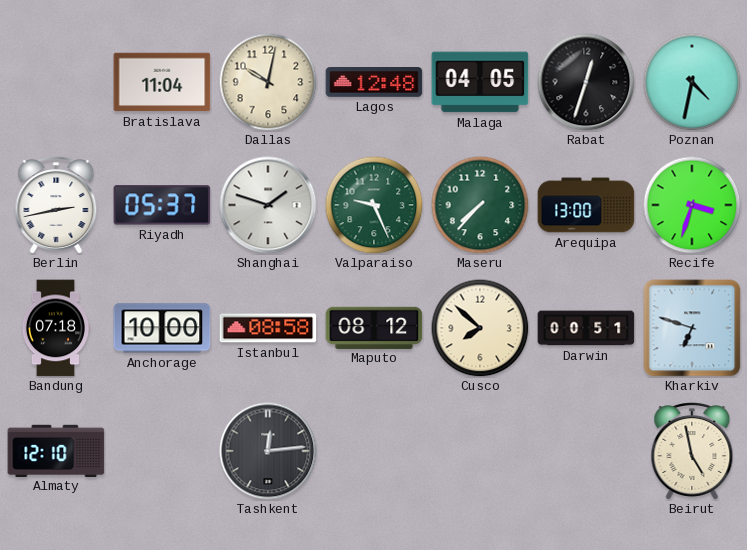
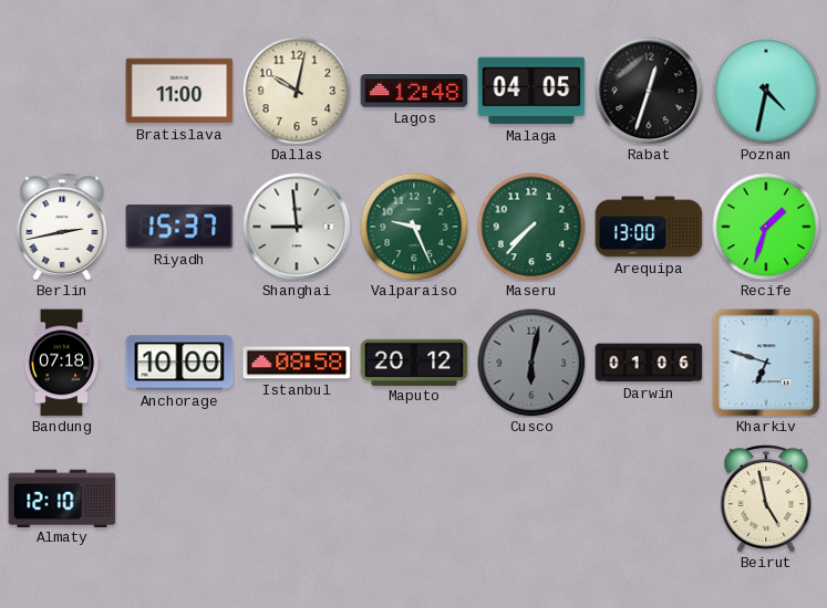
Bratislava: 11:04 -> 11:00
Riyadh: 05:37 -> 15:37
Shanghai: 1:48 -> 8:59
Recife: 3:33 -> 1:33
Maputo: 08:12 -> 20:12
Cusco: 7:52 -> 6:02
Cusco dial: cream -> grey
Darwin: 00:51 -> 01:06
Tashkent: 12:14 -> none
